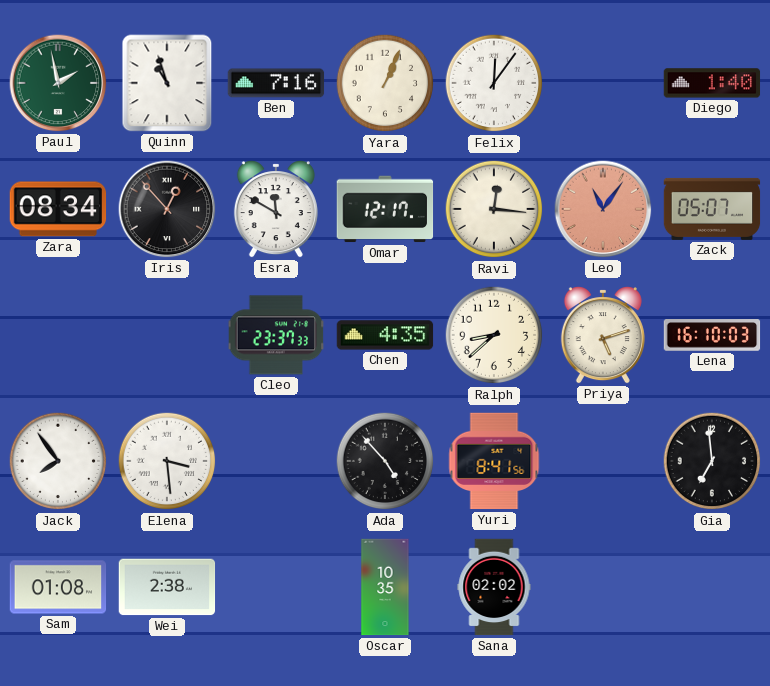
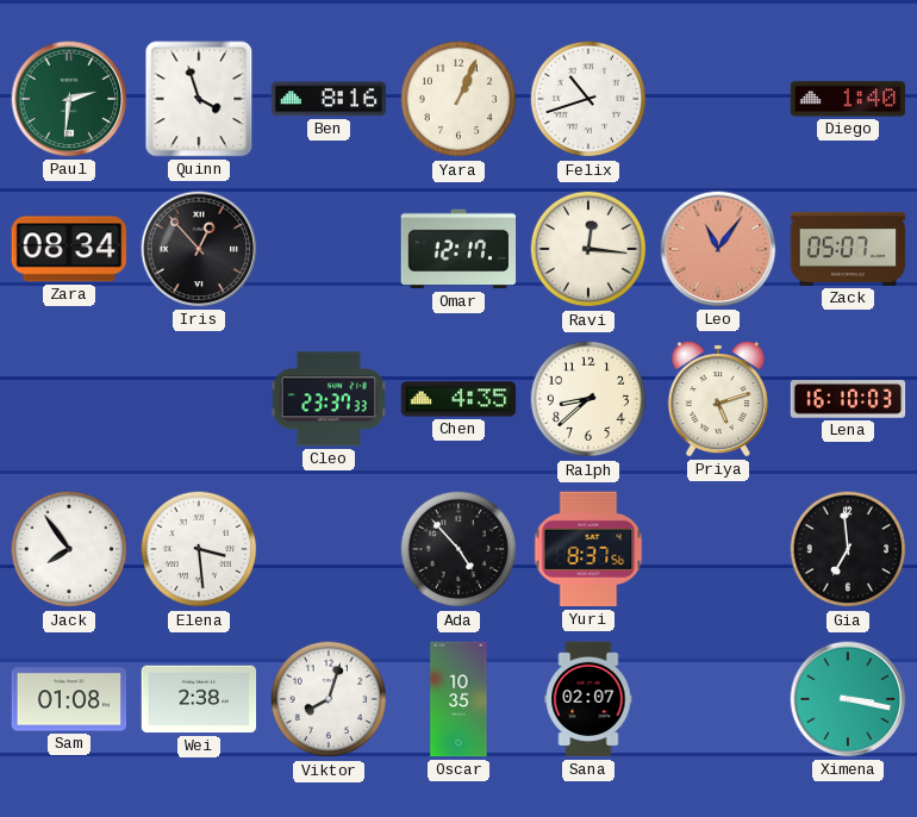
Paul: 1:58 -> 2:31
Quinn: 10:57 -> 3:57
Ben: 7:16 -> 8:16
Felix: 12:06 -> 10:42
Esra: 11:50 -> none
Yuri: 8:41 -> 8:37
Viktor: none -> 8:03
Sana: 02:02 -> 02:07
Ximena: none -> 3:17
